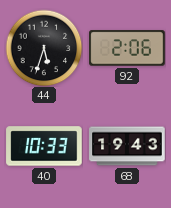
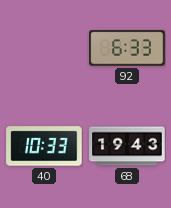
44: 5:33 -> none
92: 2:06 -> 6:33
